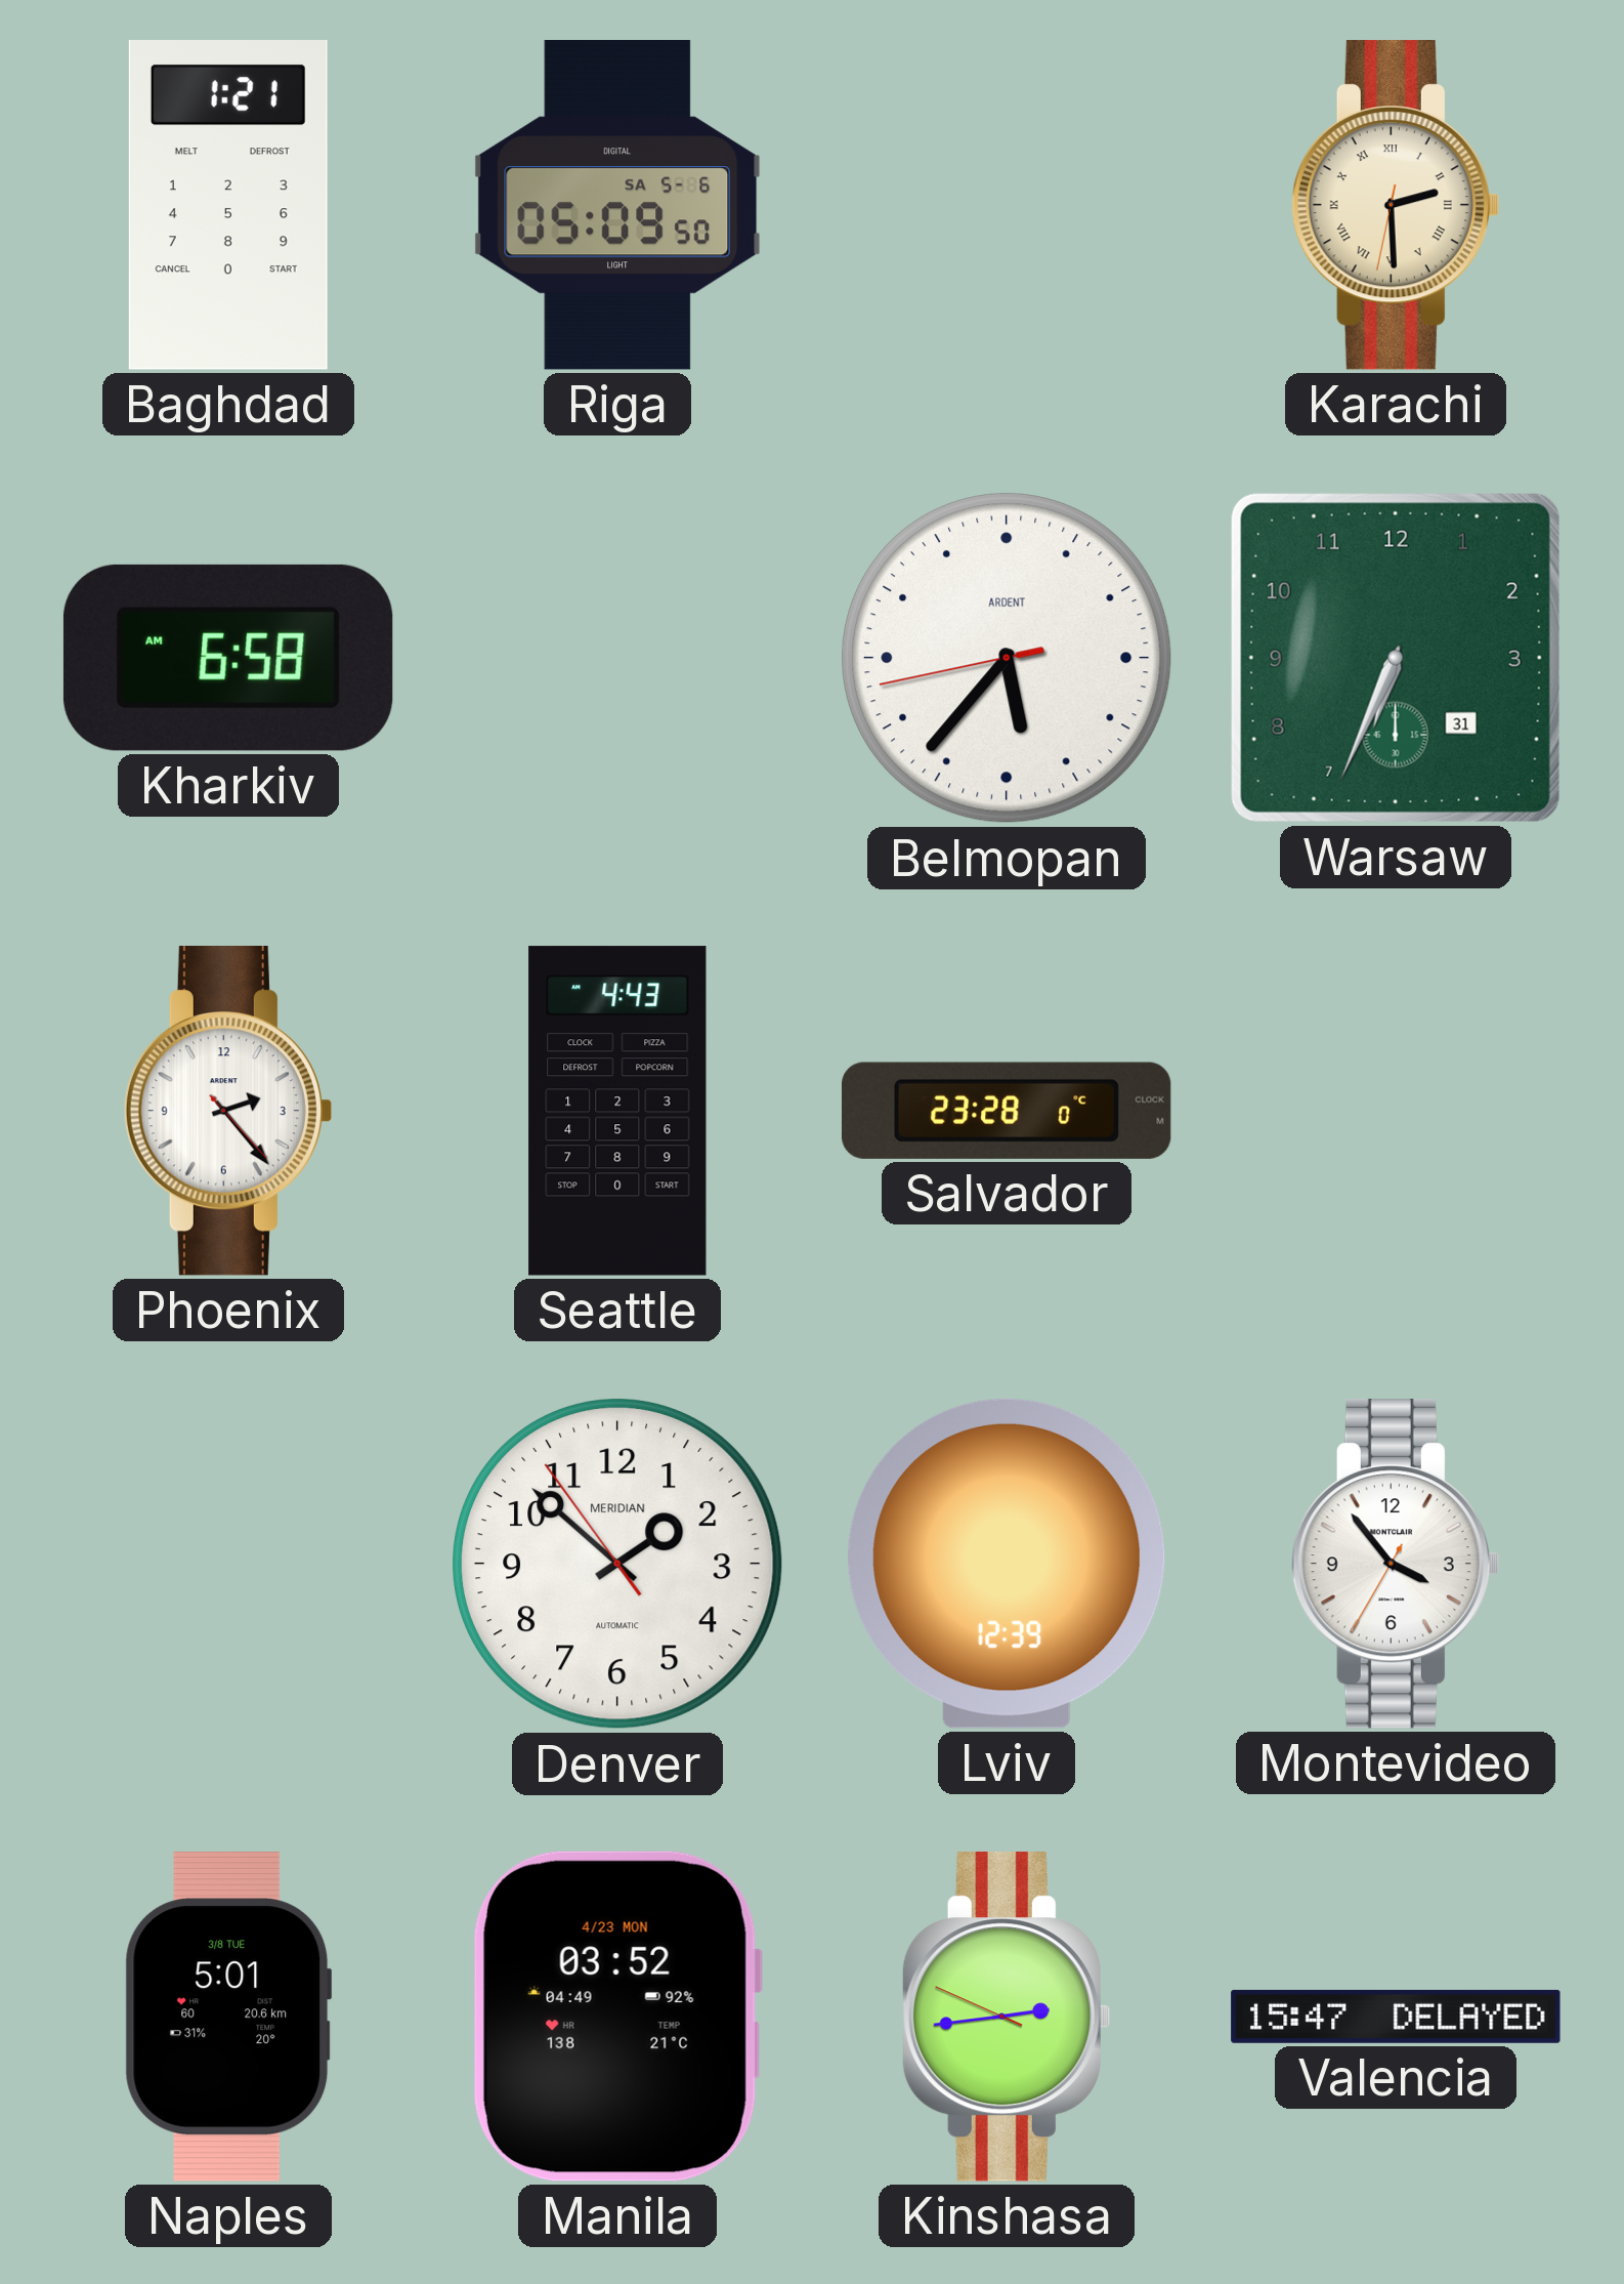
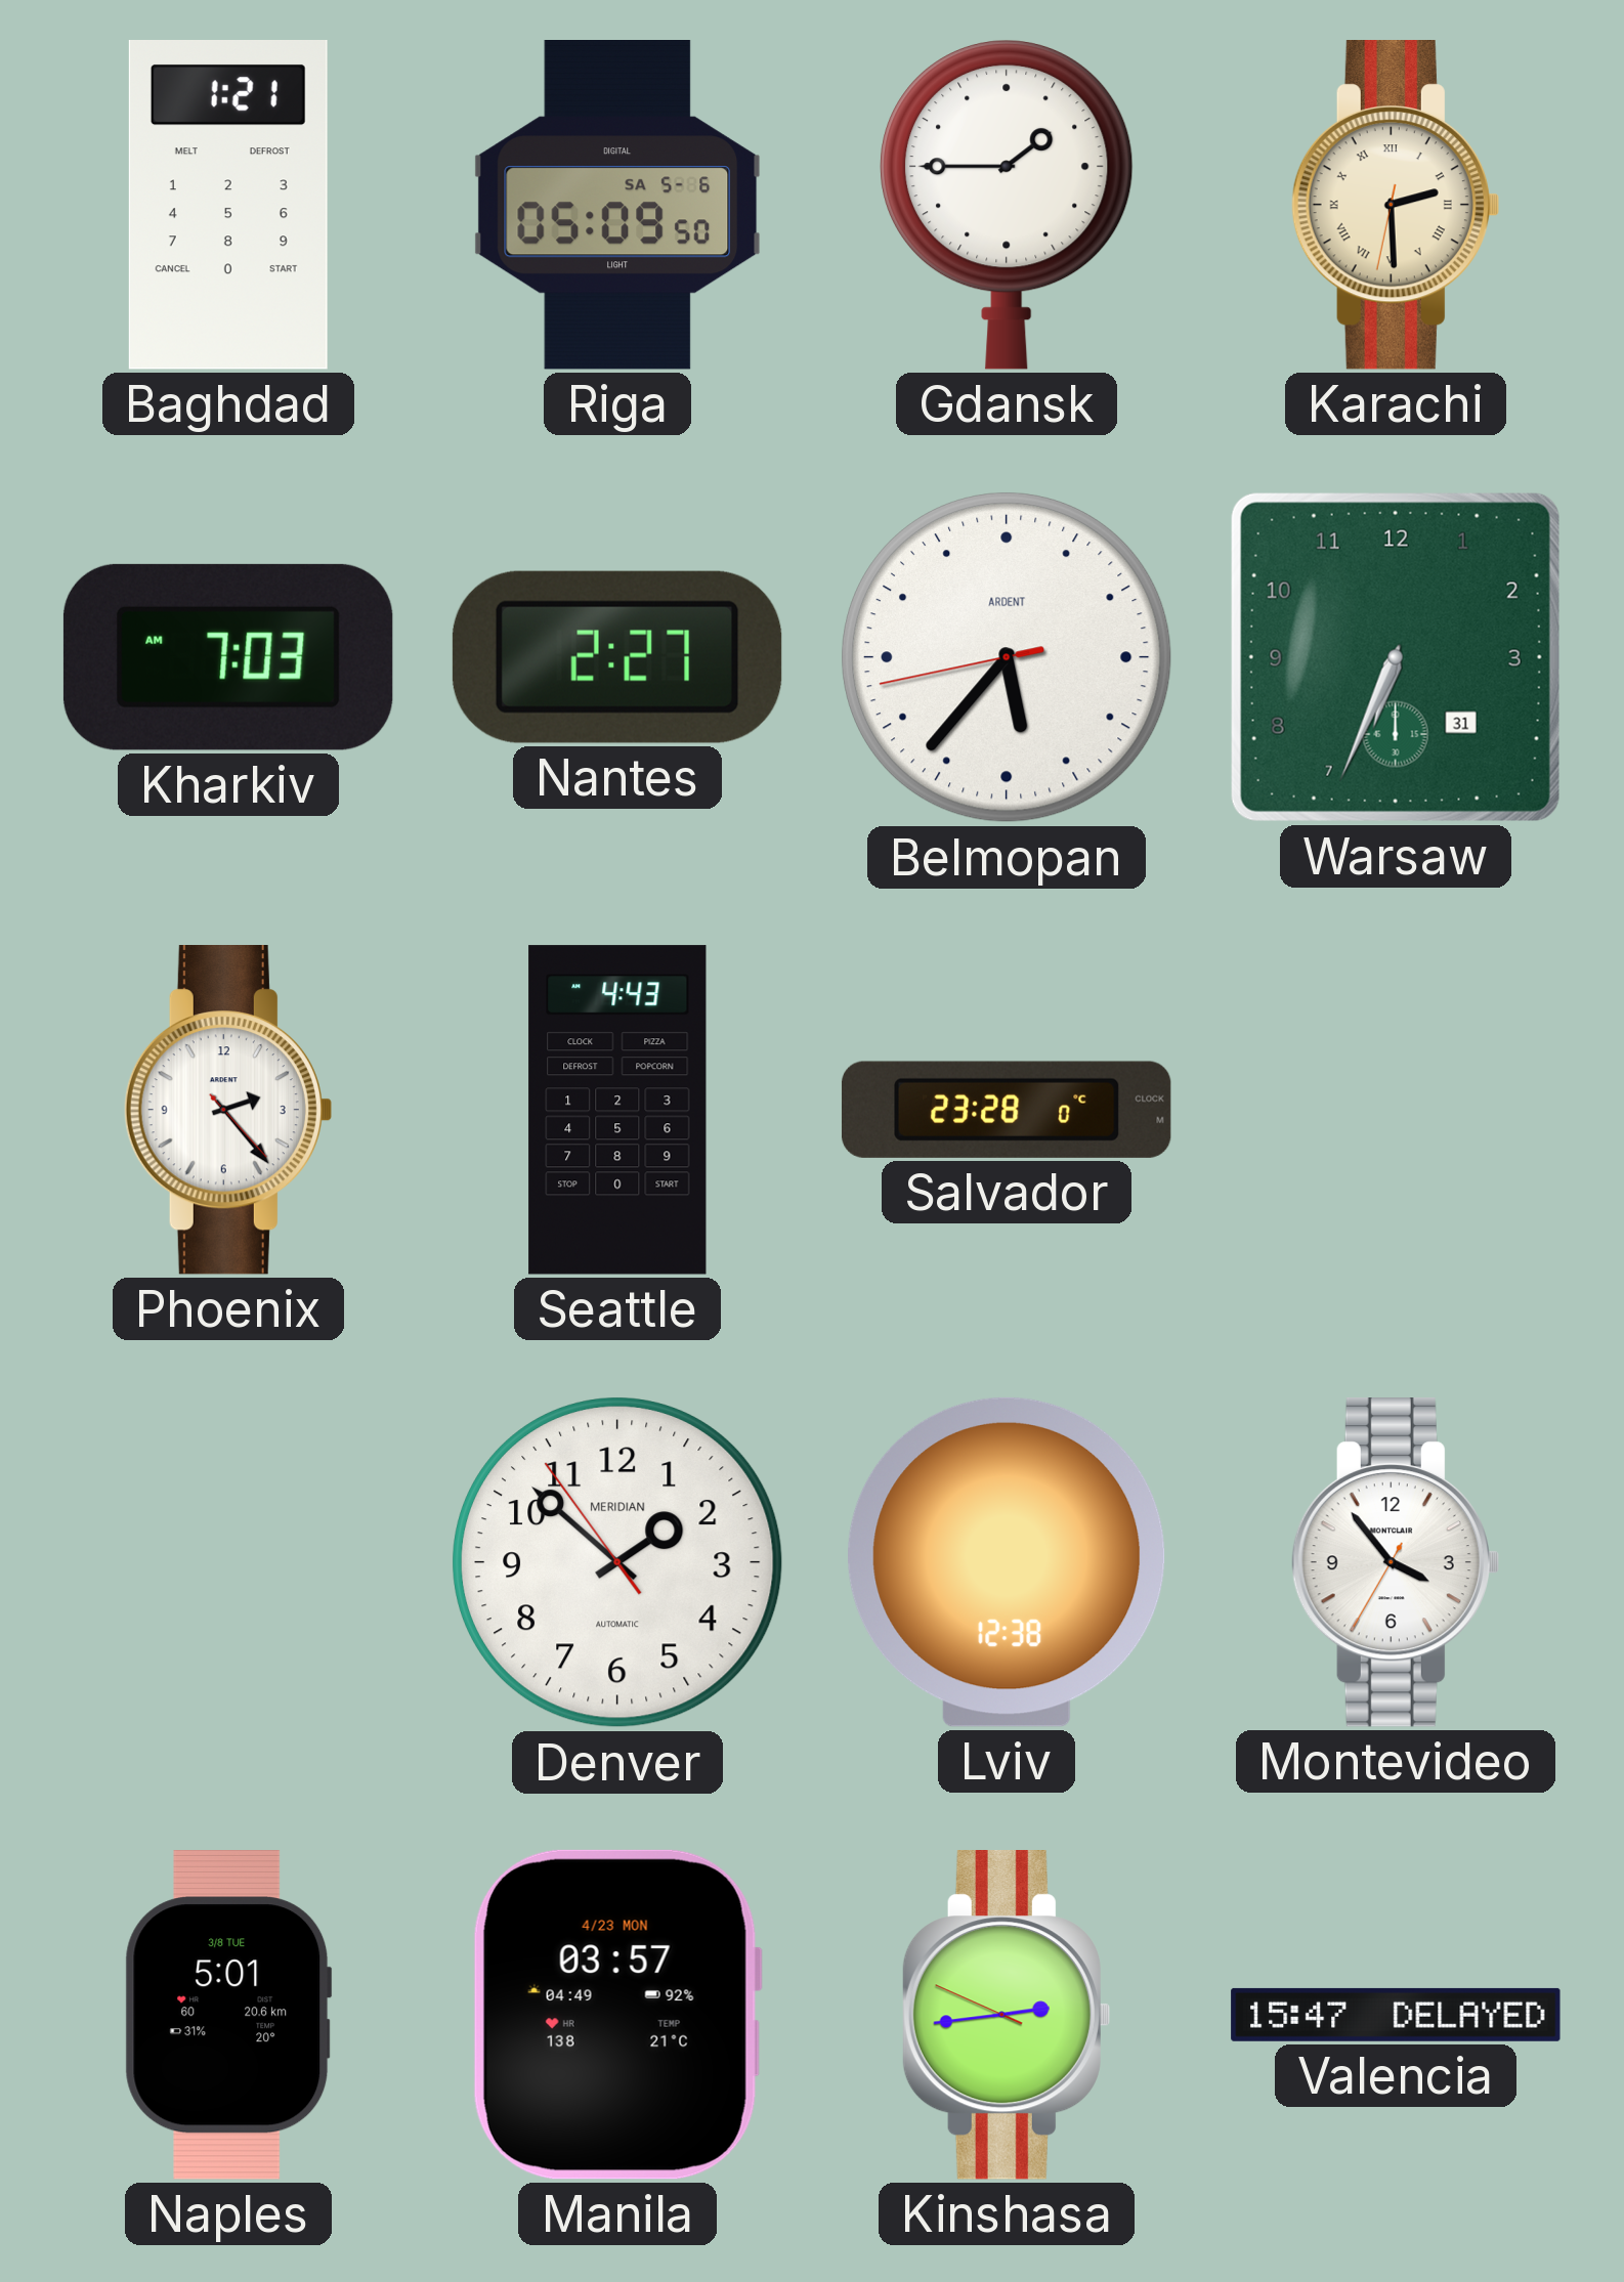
Gdansk: none -> 1:45
Kharkiv: 6:58 -> 7:03
Nantes: none -> 2:27
Lviv: 12:39 -> 12:38
Manila: 03:52 -> 03:57
